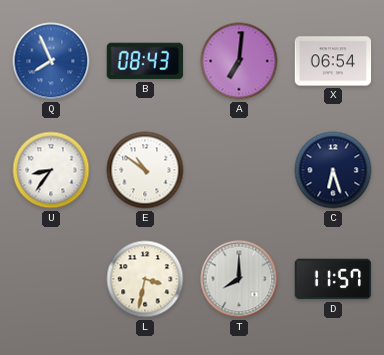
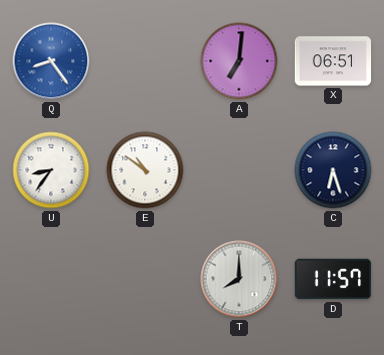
Q: 7:56 -> 8:24
B: 08:43 -> none
X: 06:54 -> 06:51
L: 3:32 -> none
